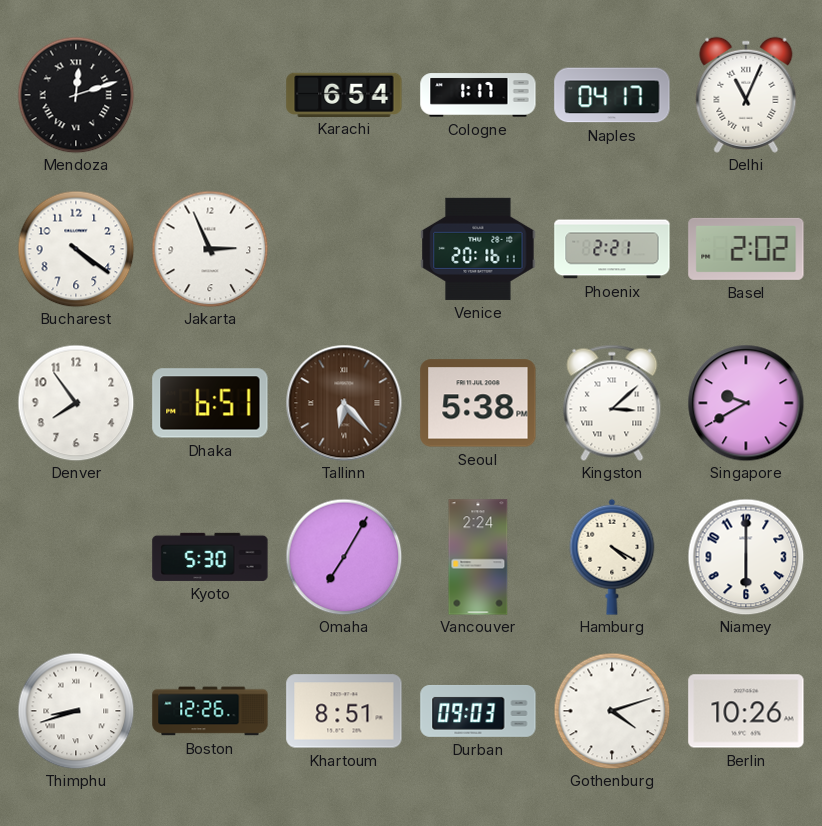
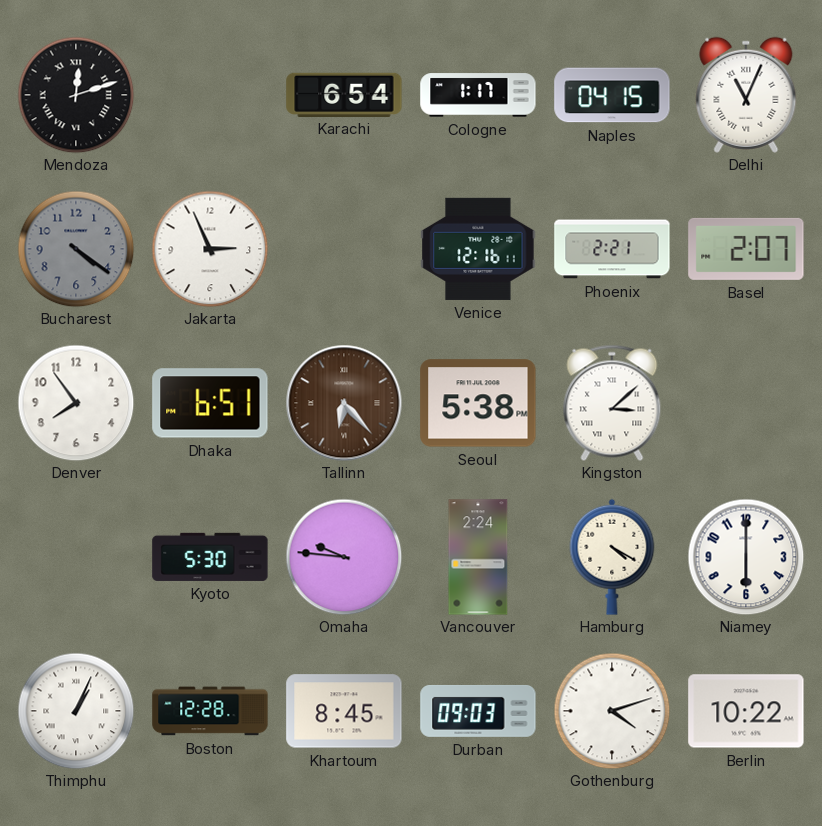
Naples: 04:17 -> 04:15
Bucharest dial: white -> grey
Venice: 20:16 -> 12:16
Basel: 2:02 -> 2:07
Singapore: 9:40 -> none
Omaha: 7:05 -> 9:46
Thimphu: 8:42 -> 1:04
Boston: 12:26 -> 12:28
Khartoum: 8:51 -> 8:45
Berlin: 10:26 -> 10:22
